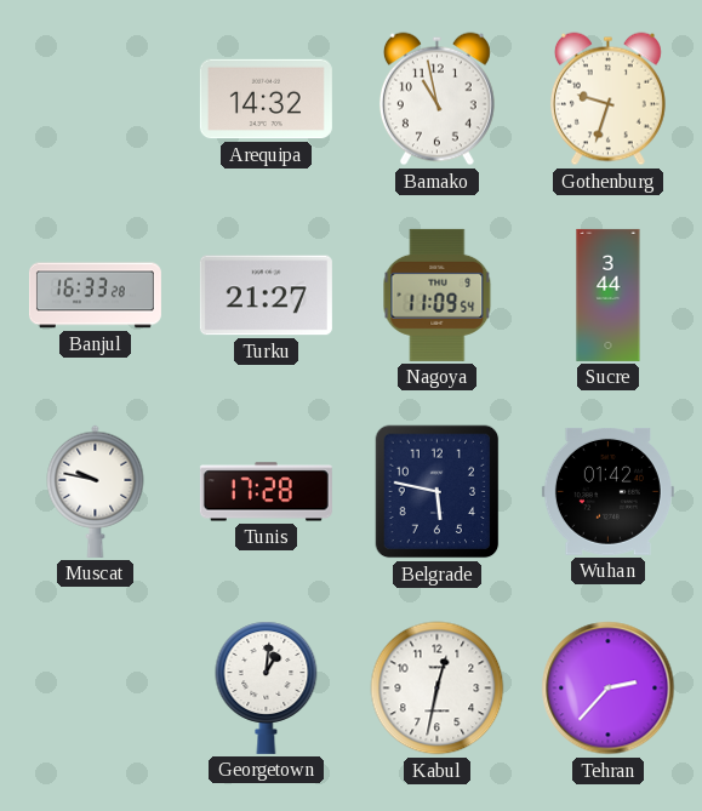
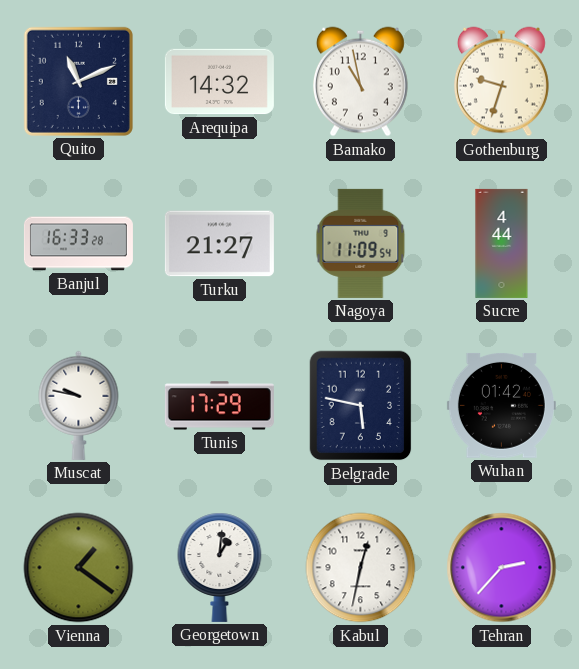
Quito: none -> 11:11
Sucre: 3:44 -> 4:44
Tunis: 17:28 -> 17:29
Vienna: none -> 1:21
